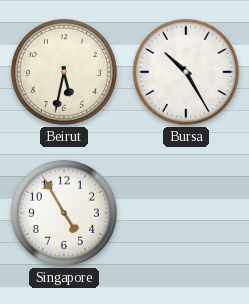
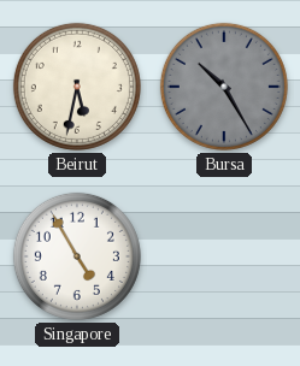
Bursa dial: white -> grey
